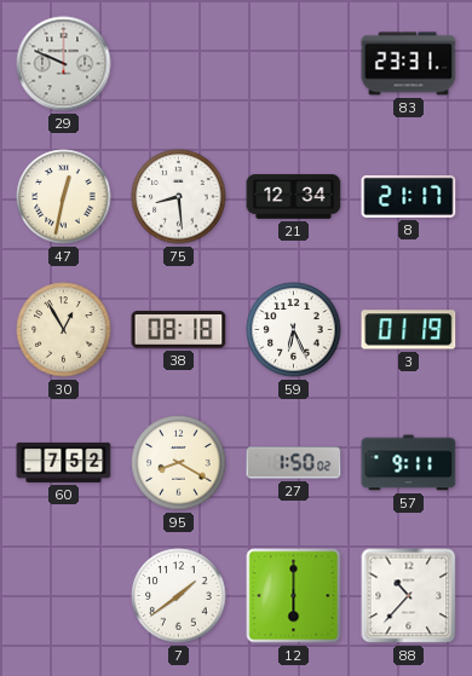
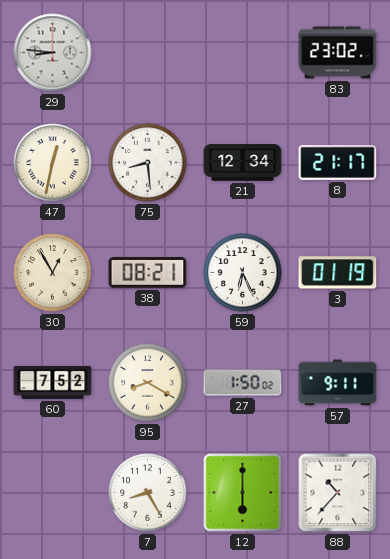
29: 9:49 -> 8:46
83: 23:31 -> 23:02
38: 08:18 -> 08:21
7: 1:39 -> 8:25
